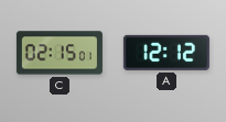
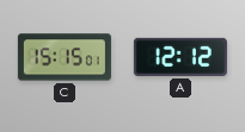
C: 02:15 -> 15:15
